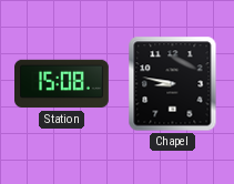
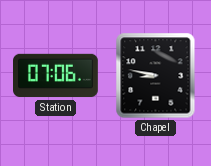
Station: 15:08 -> 07:06
